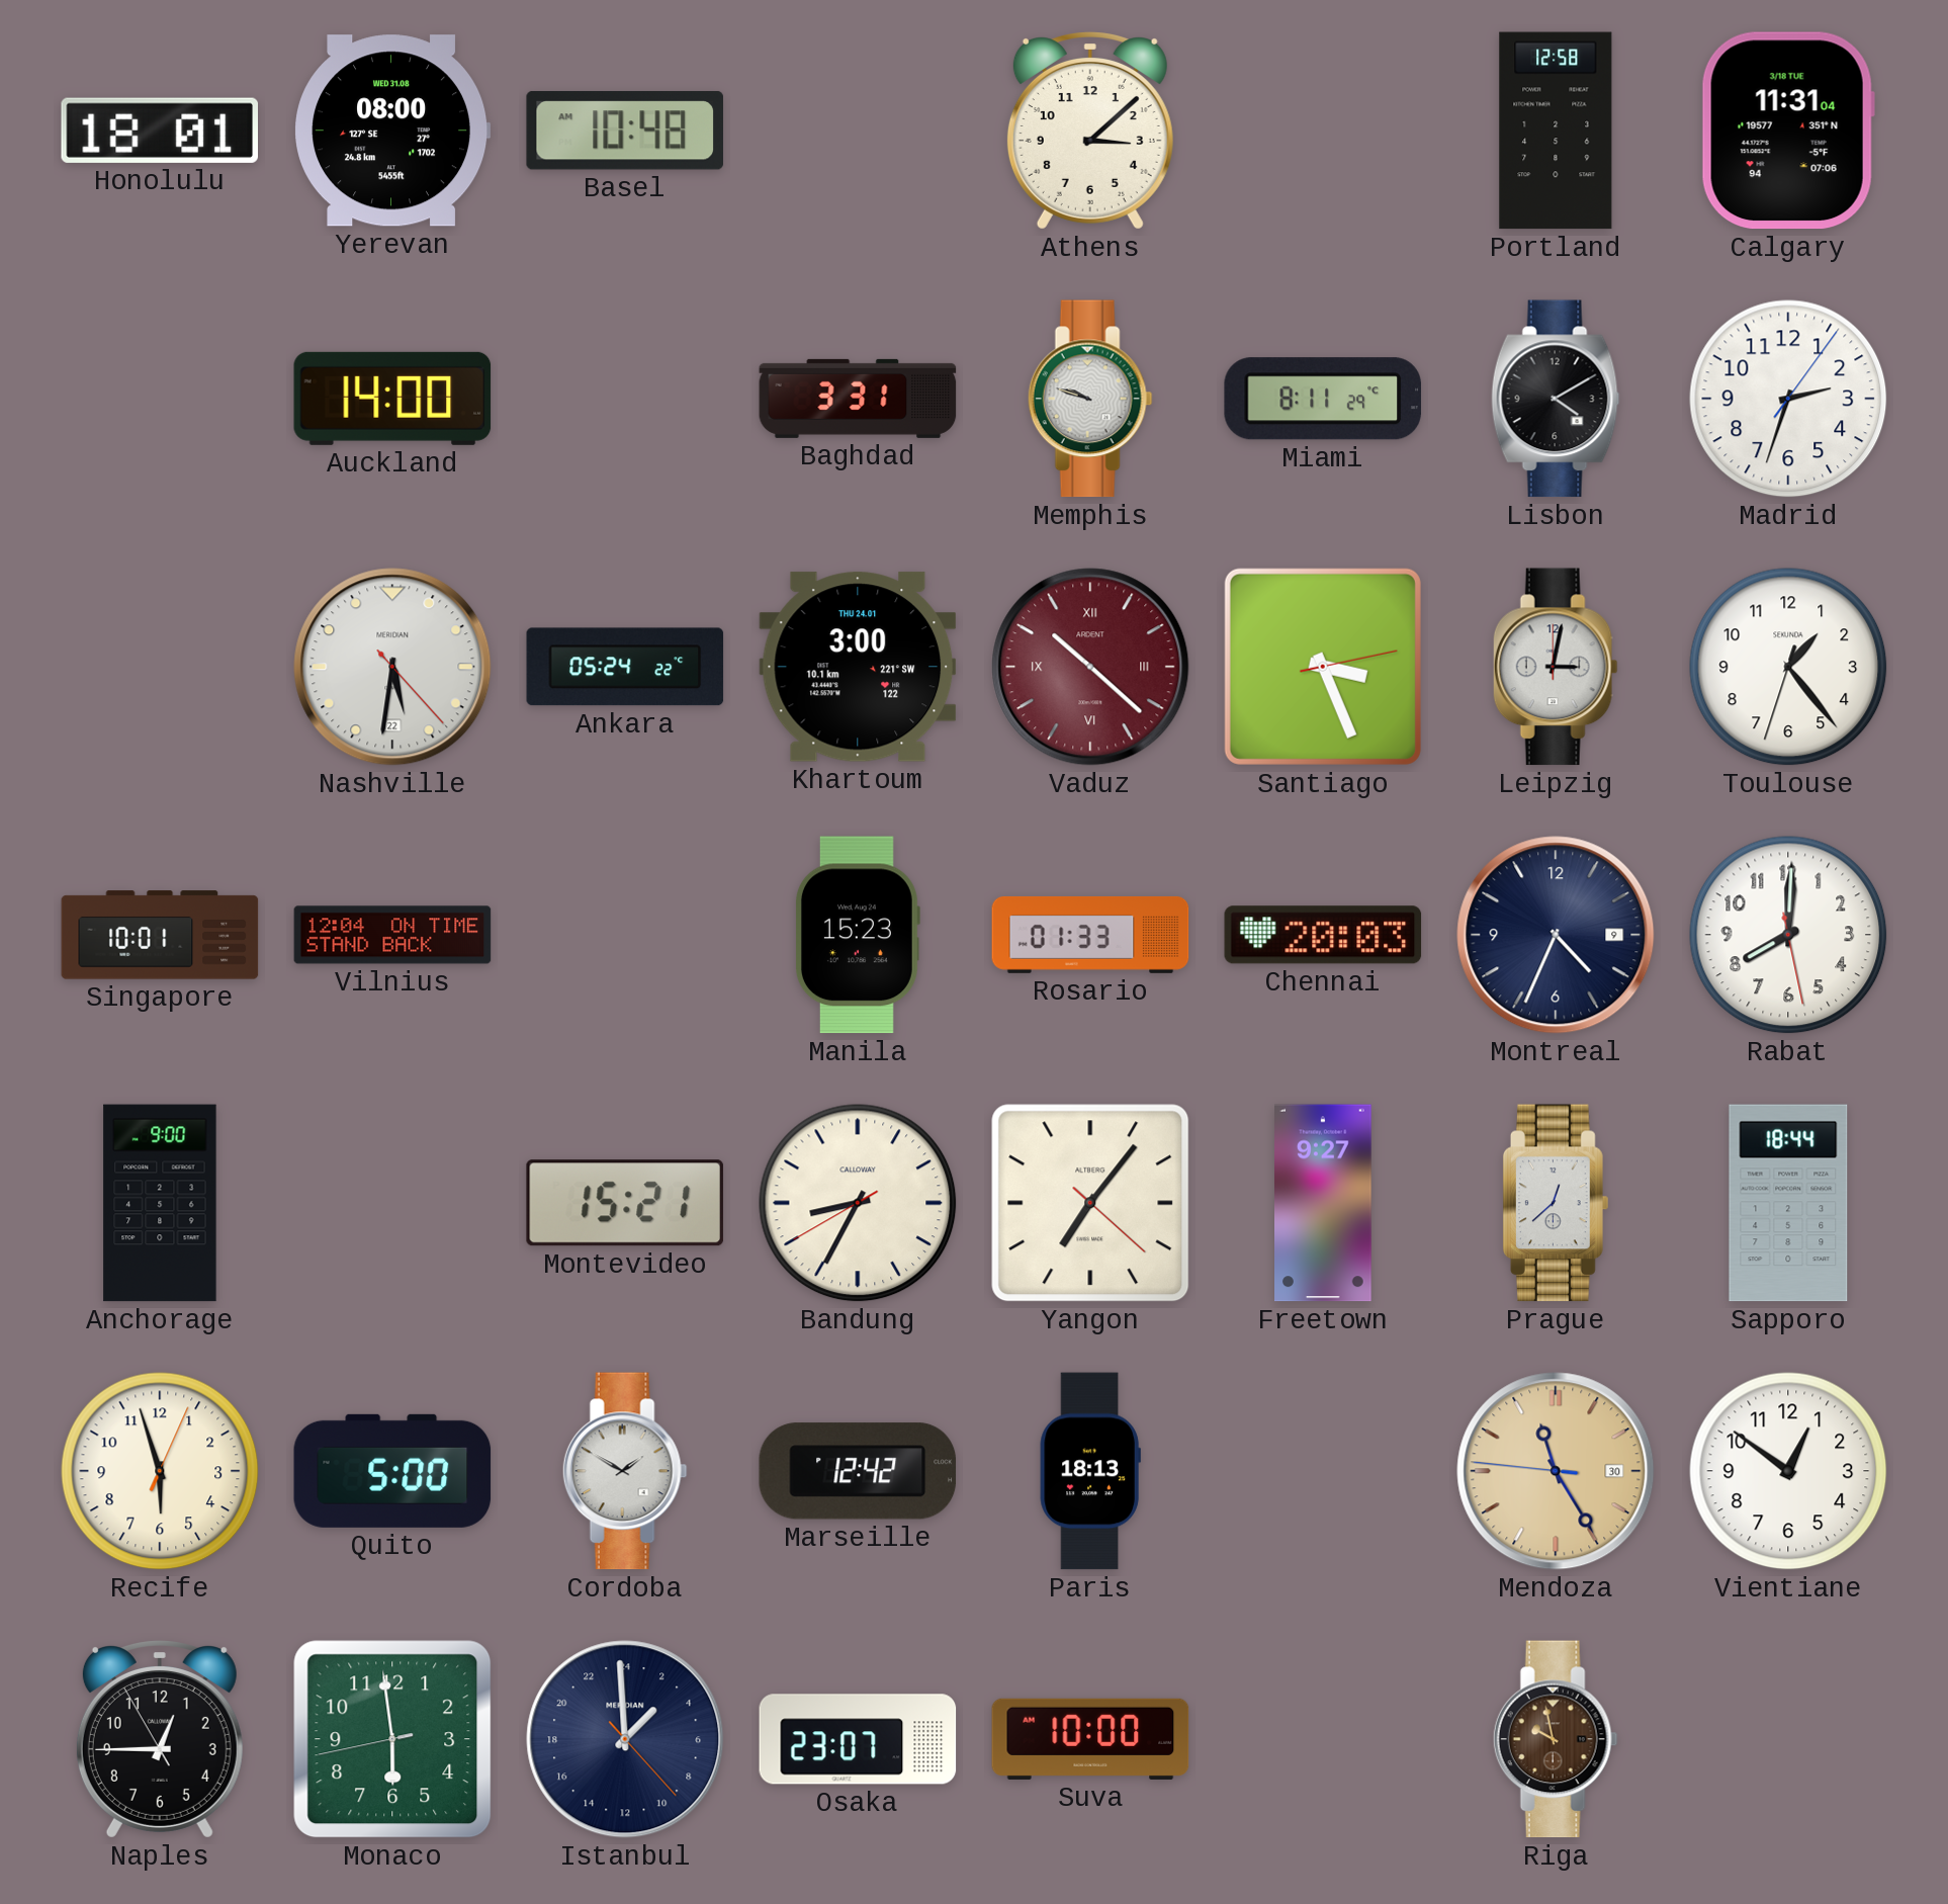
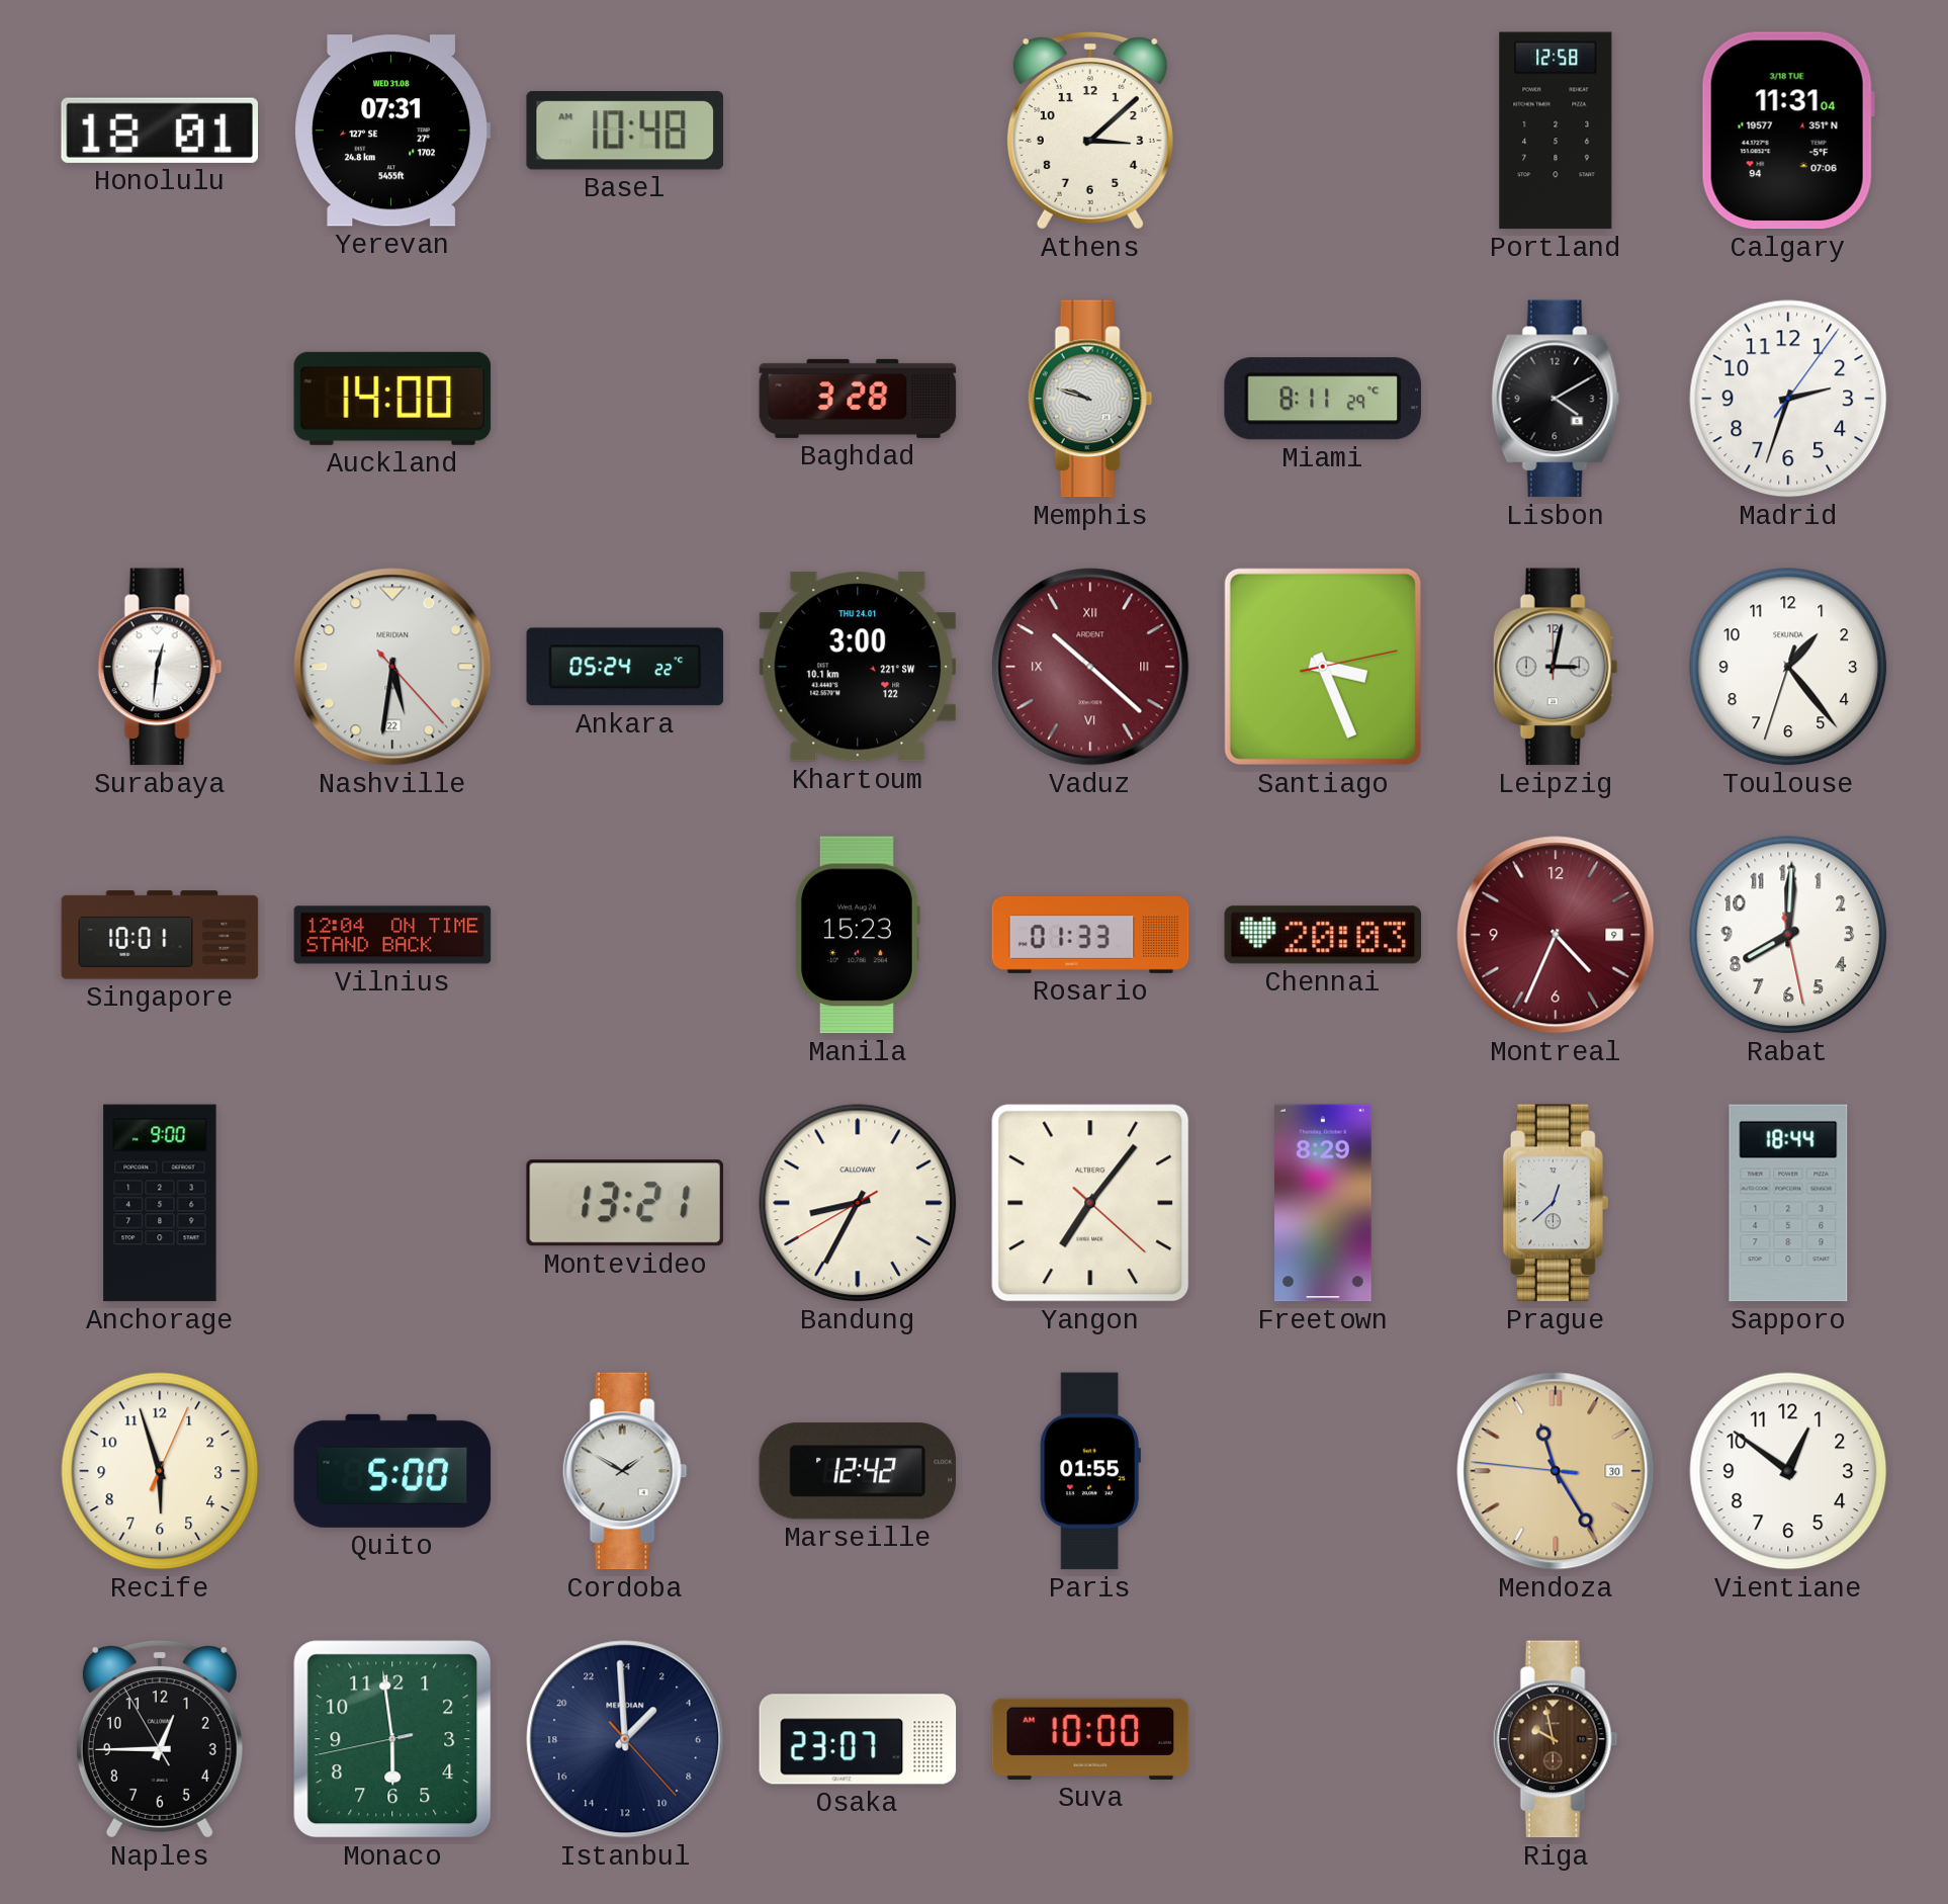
Yerevan: 08:00 -> 07:31
Baghdad: 3:31 -> 3:28
Surabaya: none -> 12:31
Montreal dial: navy -> burgundy
Montevideo: 15:21 -> 13:21
Freetown: 9:27 -> 8:29
Paris: 18:13 -> 01:55
